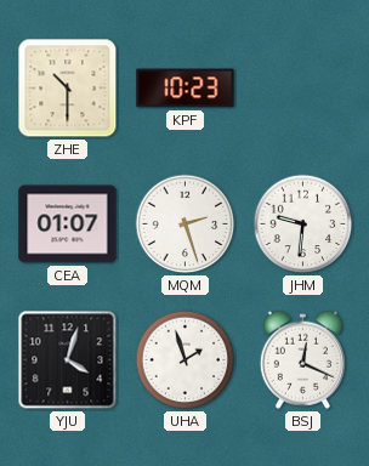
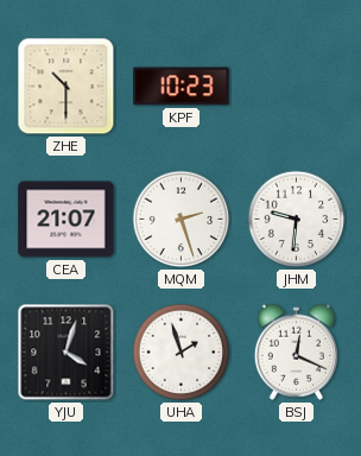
CEA: 01:07 -> 21:07
